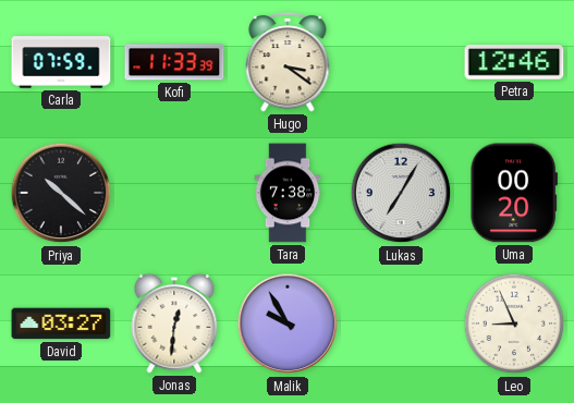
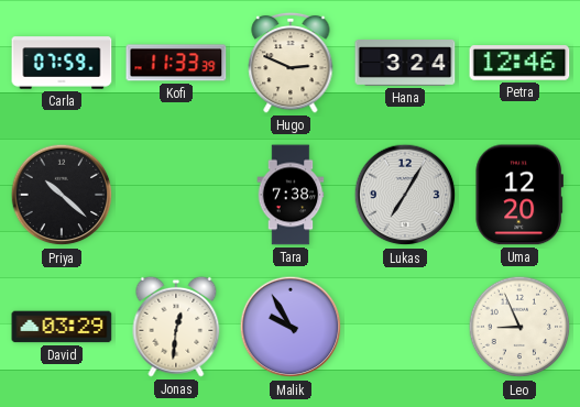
Hugo: 3:21 -> 2:49
Hana: none -> 3:24
Uma: 00:20 -> 12:20
David: 03:27 -> 03:29
